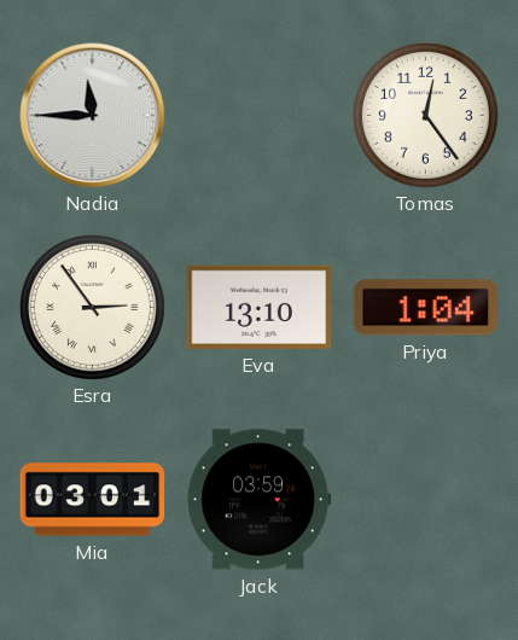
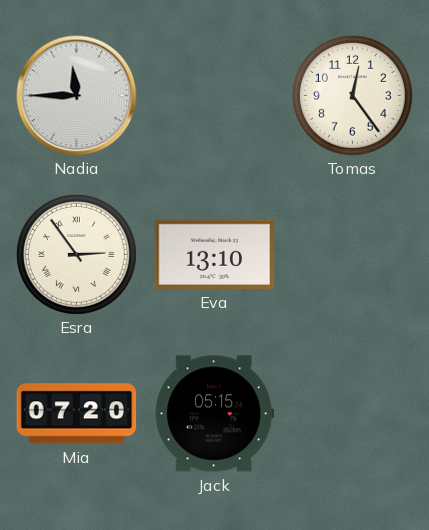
Priya: 1:04 -> none
Mia: 03:01 -> 07:20
Jack: 03:59 -> 05:15
